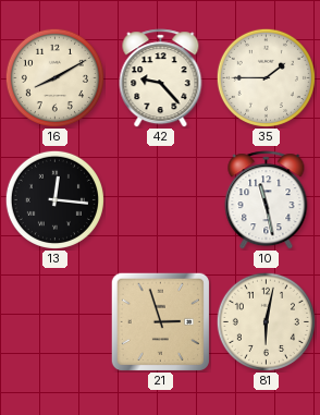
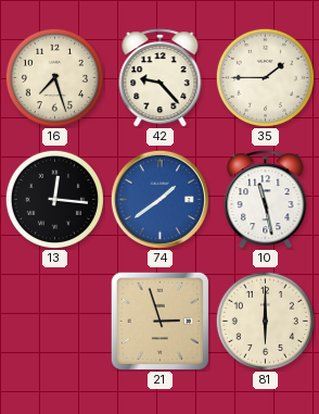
16: 8:10 -> 7:27
74: none -> 1:39
81: 6:02 -> 6:00
